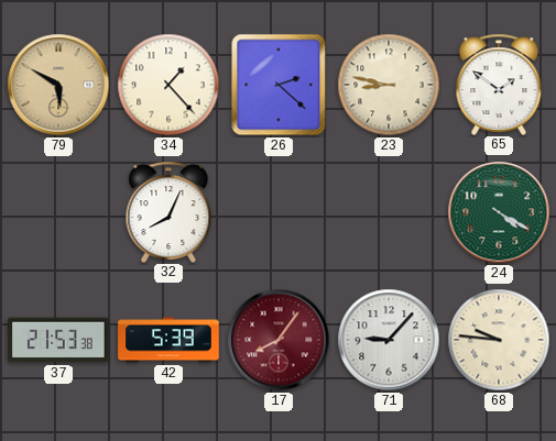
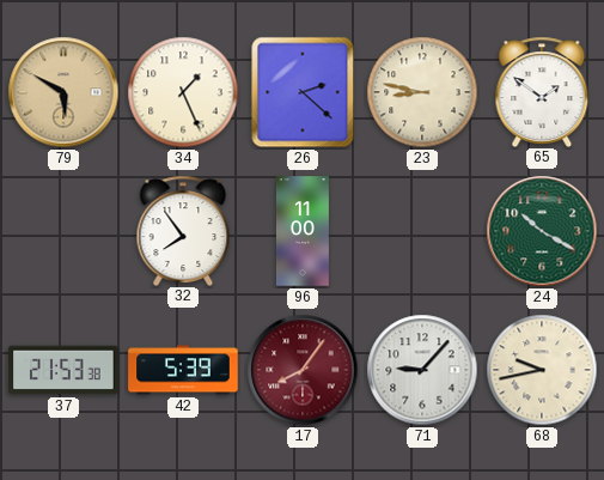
34: 1:23 -> 1:26
32: 8:04 -> 7:54
96: none -> 11:00
24: 4:20 -> 10:20
68: 9:46 -> 9:43
